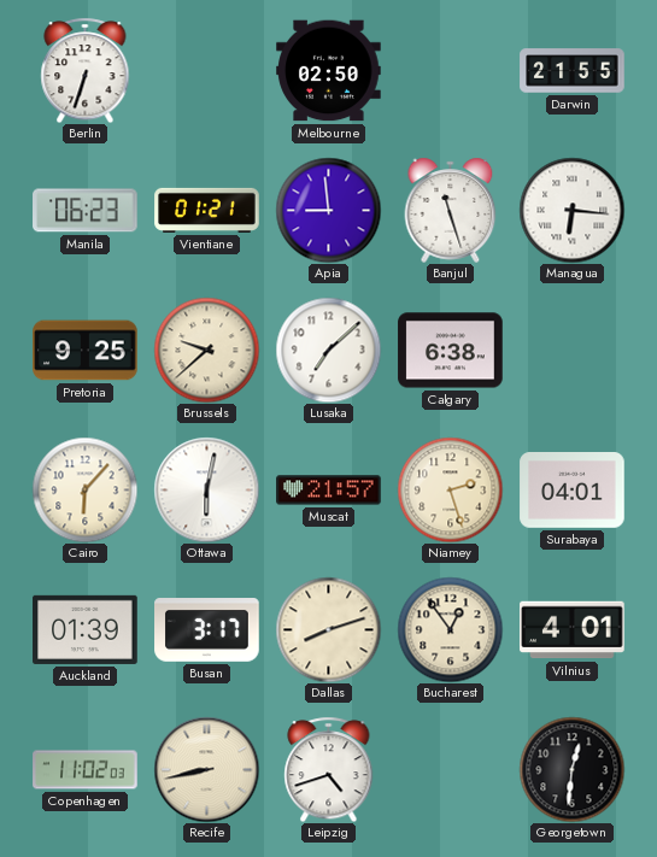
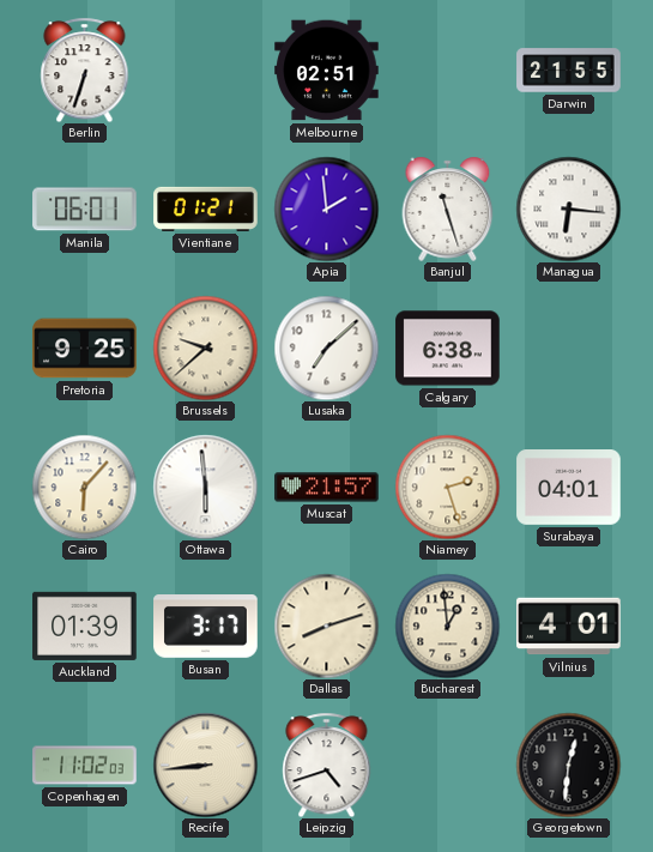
Melbourne: 02:50 -> 02:51
Manila: 06:23 -> 06:01
Apia: 8:59 -> 1:59
Ottawa: 6:02 -> 5:59
Bucharest: 12:54 -> 12:59
Recife: 8:43 -> 8:44
